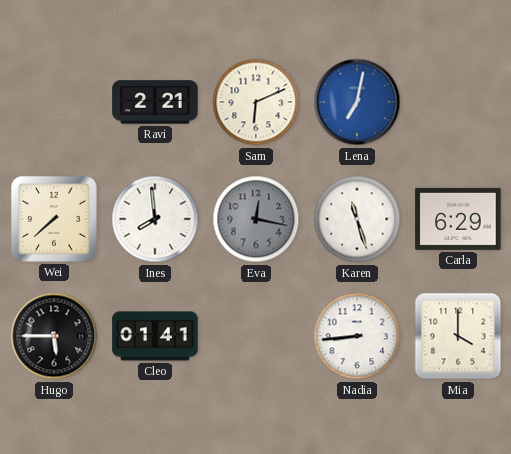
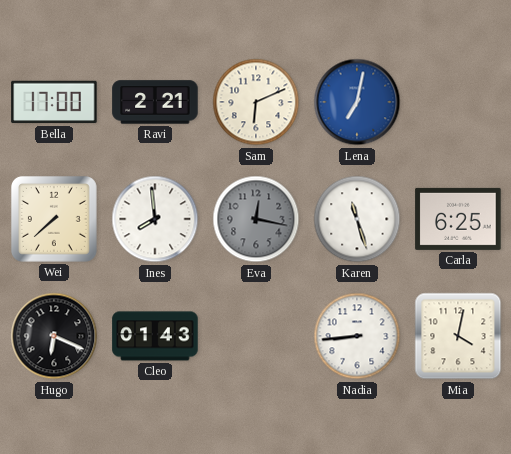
Bella: none -> 17:00
Carla: 6:29 -> 6:25
Hugo: 5:45 -> 6:19
Cleo: 01:41 -> 01:43
Mia: 4:00 -> 4:02
